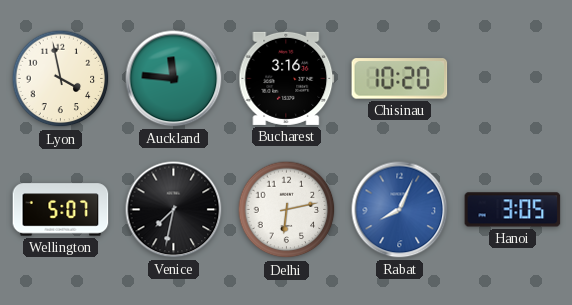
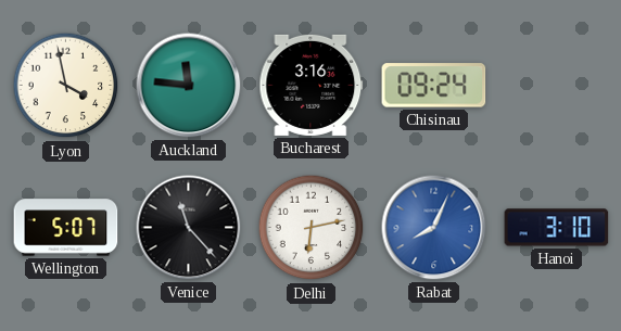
Chisinau: 10:20 -> 09:24
Venice: 7:32 -> 11:23
Hanoi: 3:05 -> 3:10
